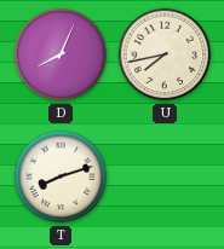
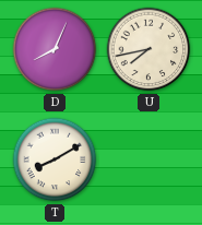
T: 8:12 -> 8:10
